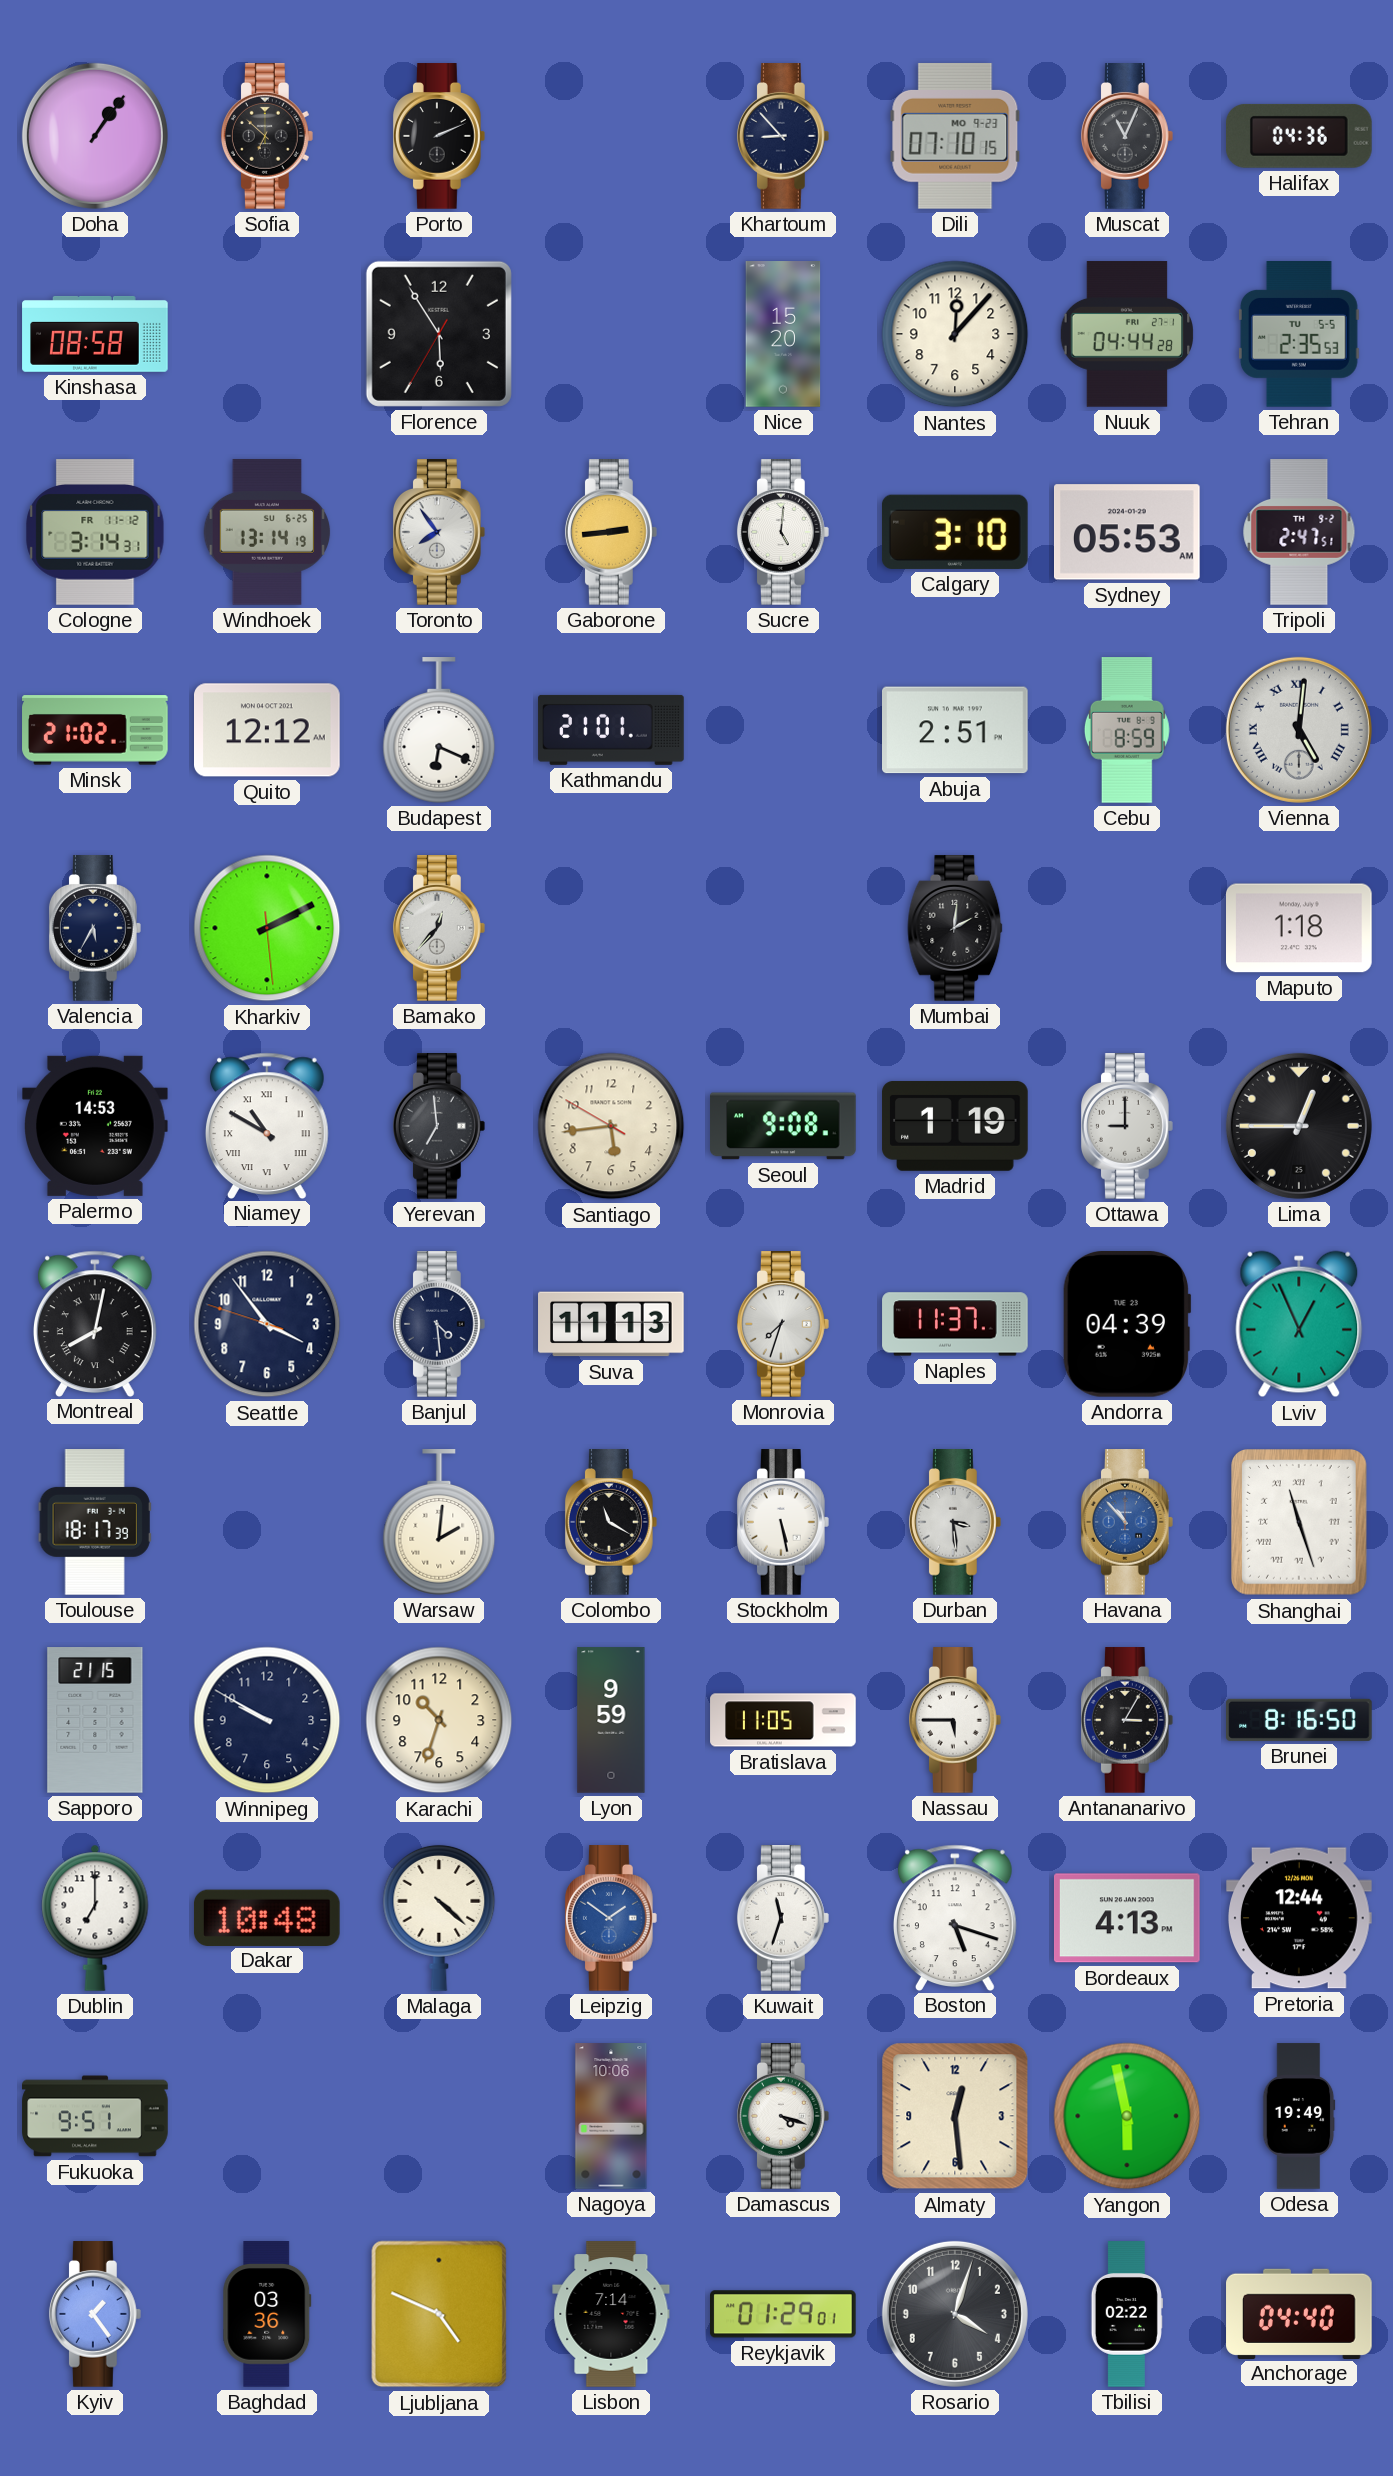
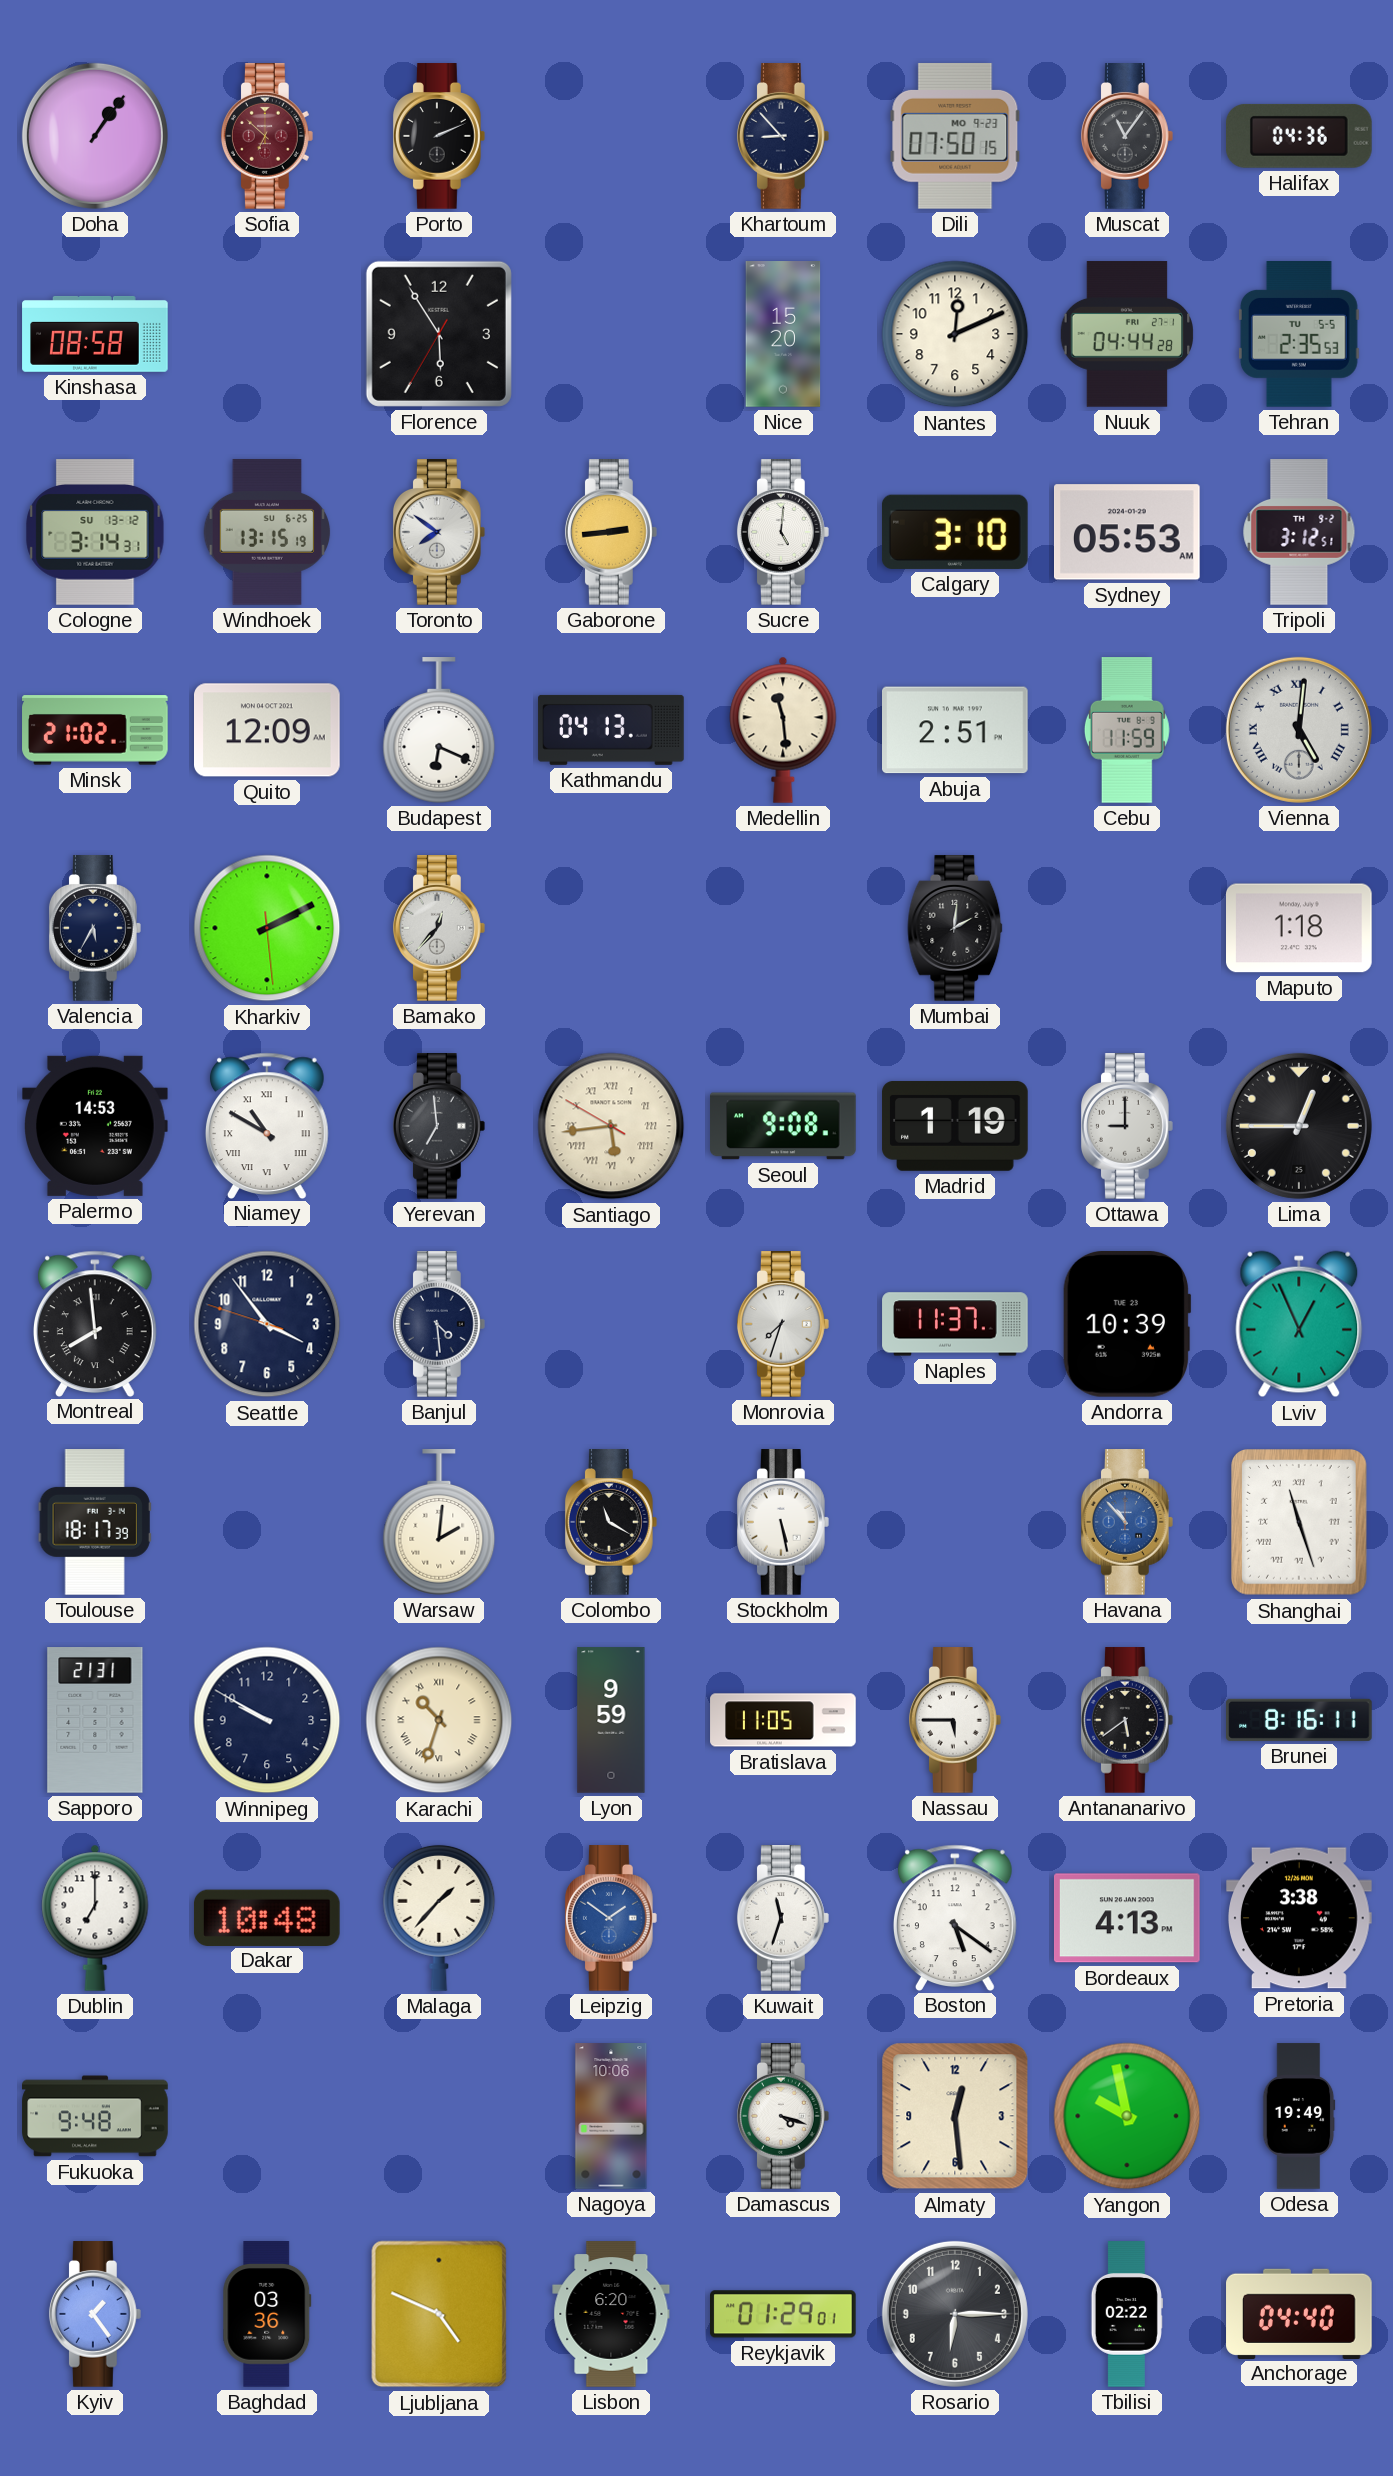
Sofia dial: black -> burgundy
Dili: 07:10 -> 07:50
Muscat: 11:04 -> 11:06
Nantes: 12:07 -> 12:11
Cologne date: FR 11-12 -> SU 13-12
Windhoek: 13:14 -> 13:15
Toronto: 7:54 -> 7:51
Tripoli: 2:47 -> 3:12
Quito: 12:12 -> 12:09
Kathmandu: 21:01 -> 04:13
Medellin: none -> 11:29
Cebu: 8:59 -> 11:59
Santiago numerals: Arabic -> Roman
Montreal: 8:02 -> 7:59
Suva: 11:13 -> none
Andorra: 04:39 -> 10:39
Durban: 3:29 -> none
Sapporo: 21:15 -> 21:31
Karachi numerals: Arabic -> Roman
Antananarivo: 3:05 -> 5:39
Brunei: 8:16:50 -> 8:16:11
Malaga: 4:22 -> 1:37
Boston: 5:18 -> 5:21
Pretoria: 12:44 -> 3:38
Fukuoka: 9:51 -> 9:48
Yangon: 5:58 -> 9:58
Lisbon: 7:14 -> 6:20
Rosario: 4:03 -> 6:15
